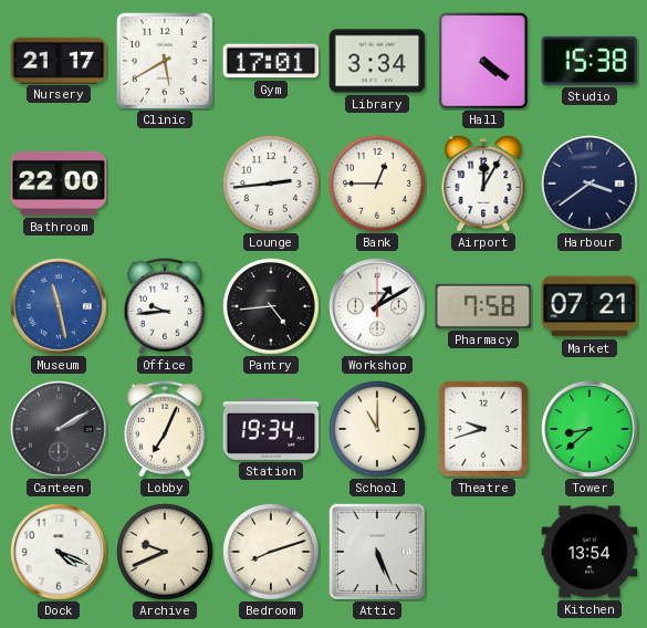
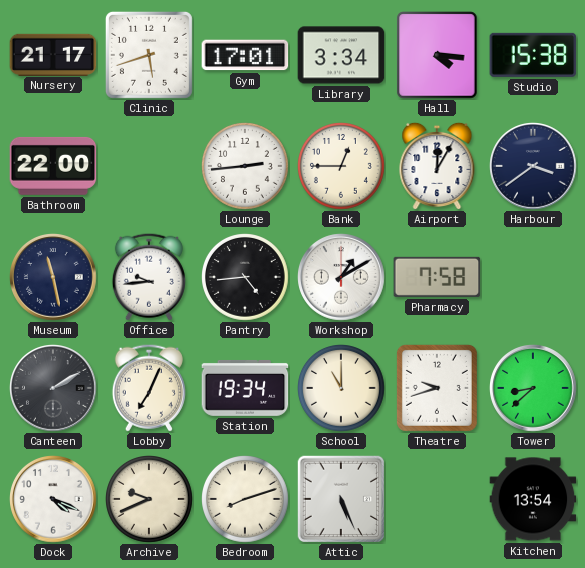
Clinic: 5:40 -> 5:42
Hall: 4:21 -> 4:16
Museum dial: blue -> navy
Market: 07:21 -> none
